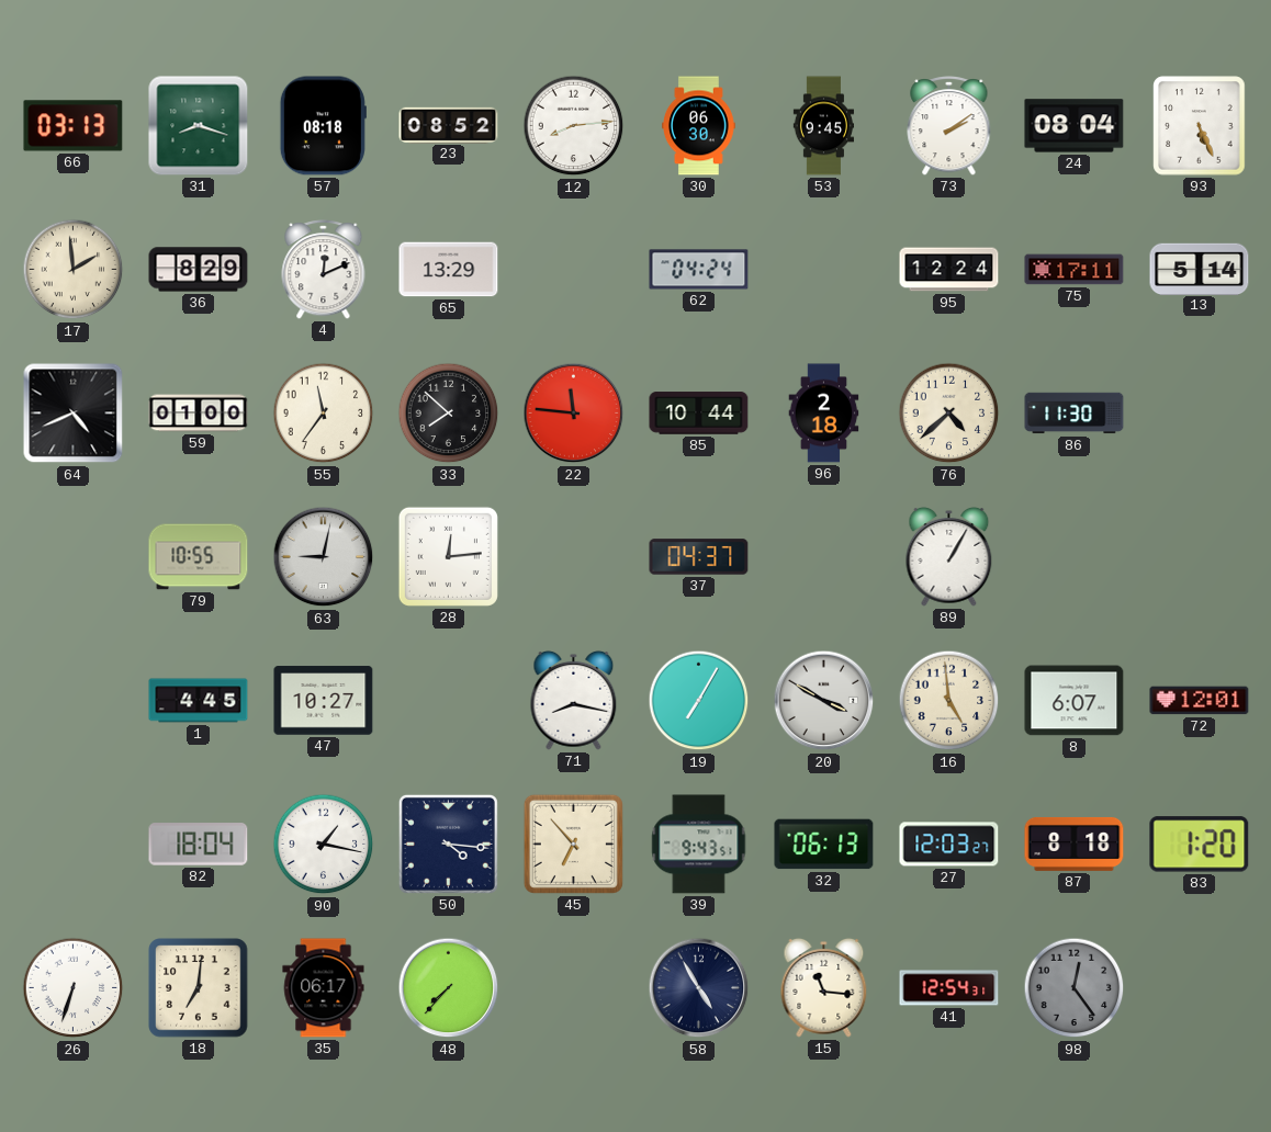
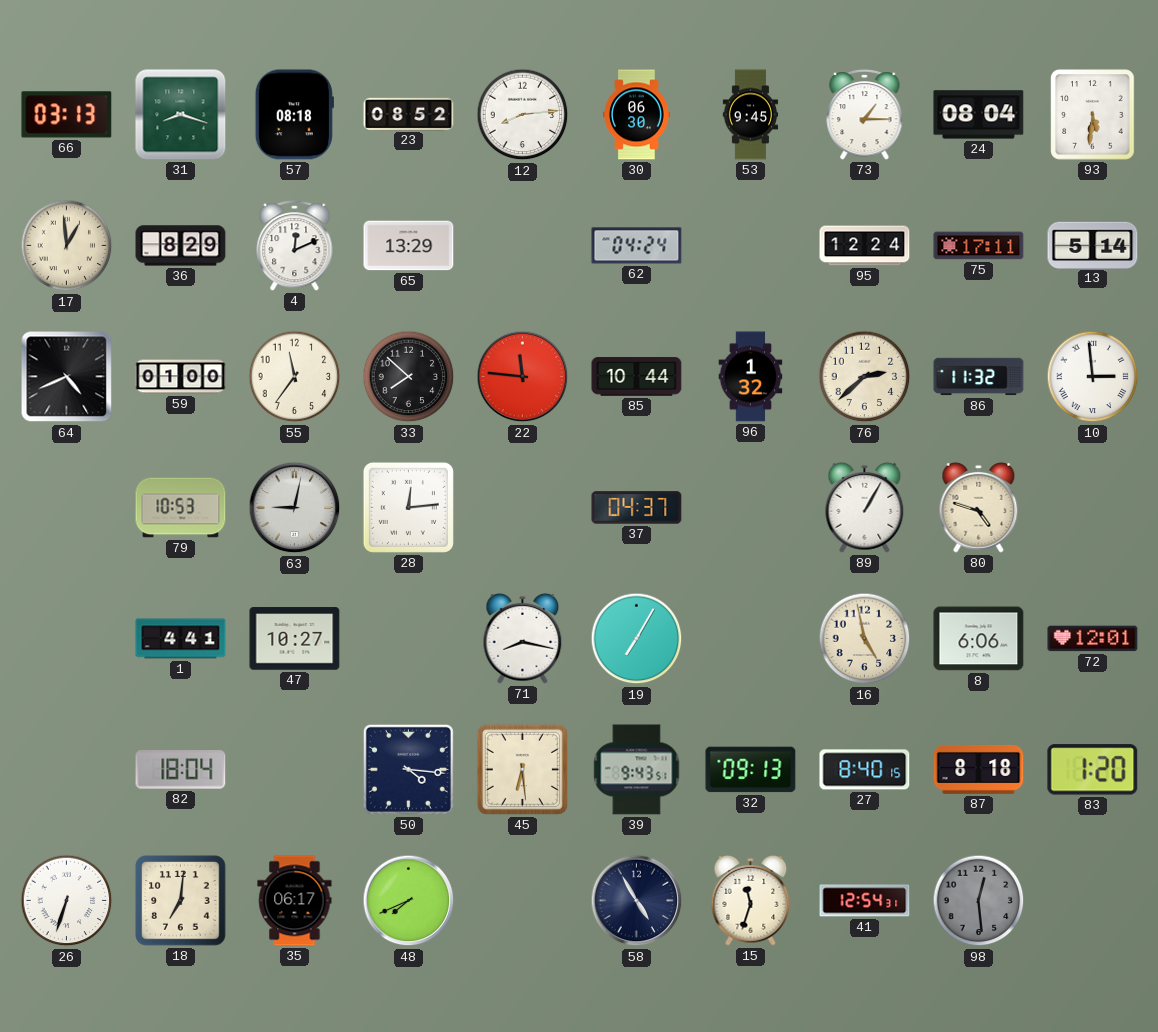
73: 2:09 -> 1:15
93: 5:26 -> 5:31
17: 1:59 -> 12:59
96: 2:18 -> 1:32
76: 4:38 -> 2:38
86: 11:30 -> 11:32
10: none -> 2:59
79: 10:55 -> 10:53
80: none -> 4:48
1: 4:45 -> 4:41
20: 3:50 -> none
16: 4:59 -> 4:58
8: 6:07 -> 6:06
90: 1:17 -> none
45: 6:53 -> 6:29
32: 06:13 -> 09:13
27: 12:03 -> 8:40
48: 7:37 -> 7:41
15: 11:16 -> 11:33
98: 12:24 -> 12:29
